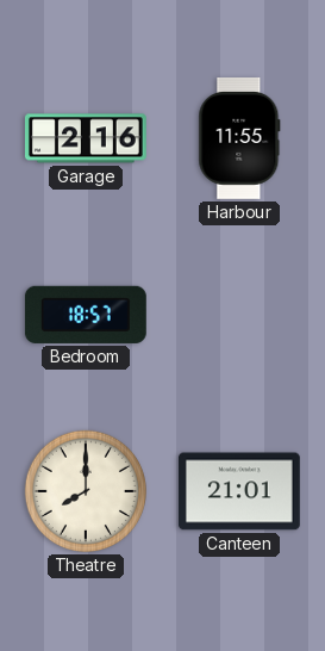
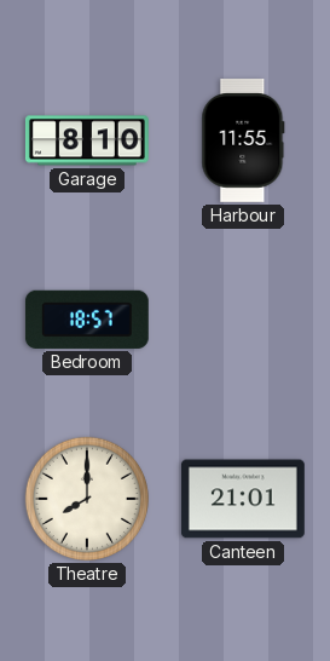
Garage: 2:16 -> 8:10
